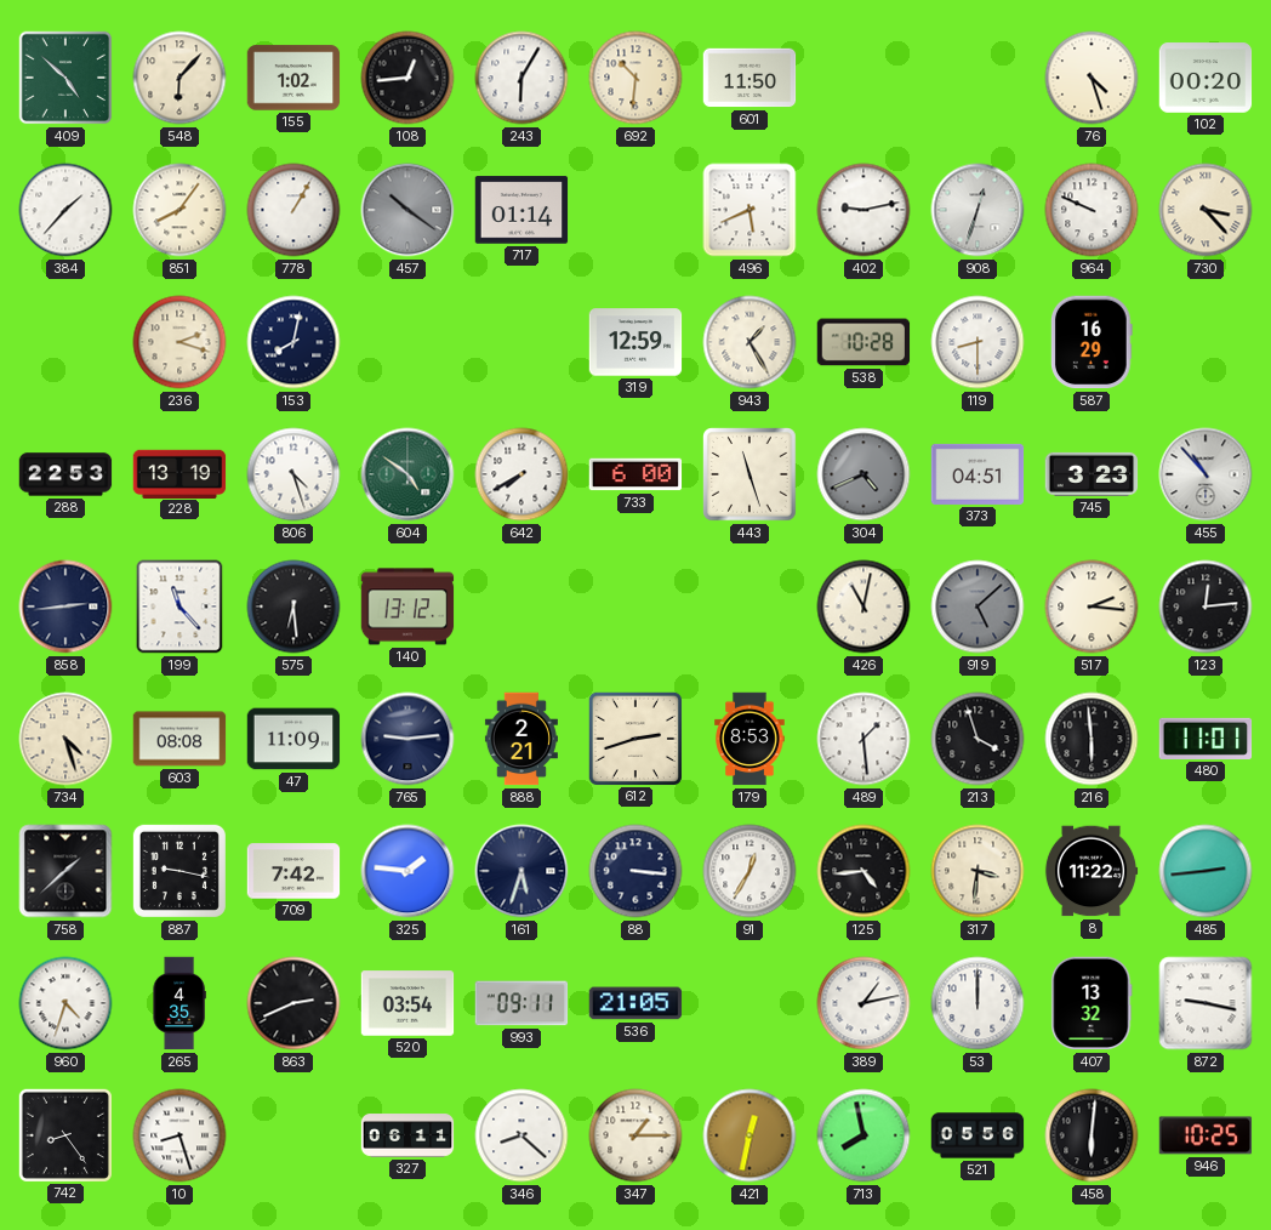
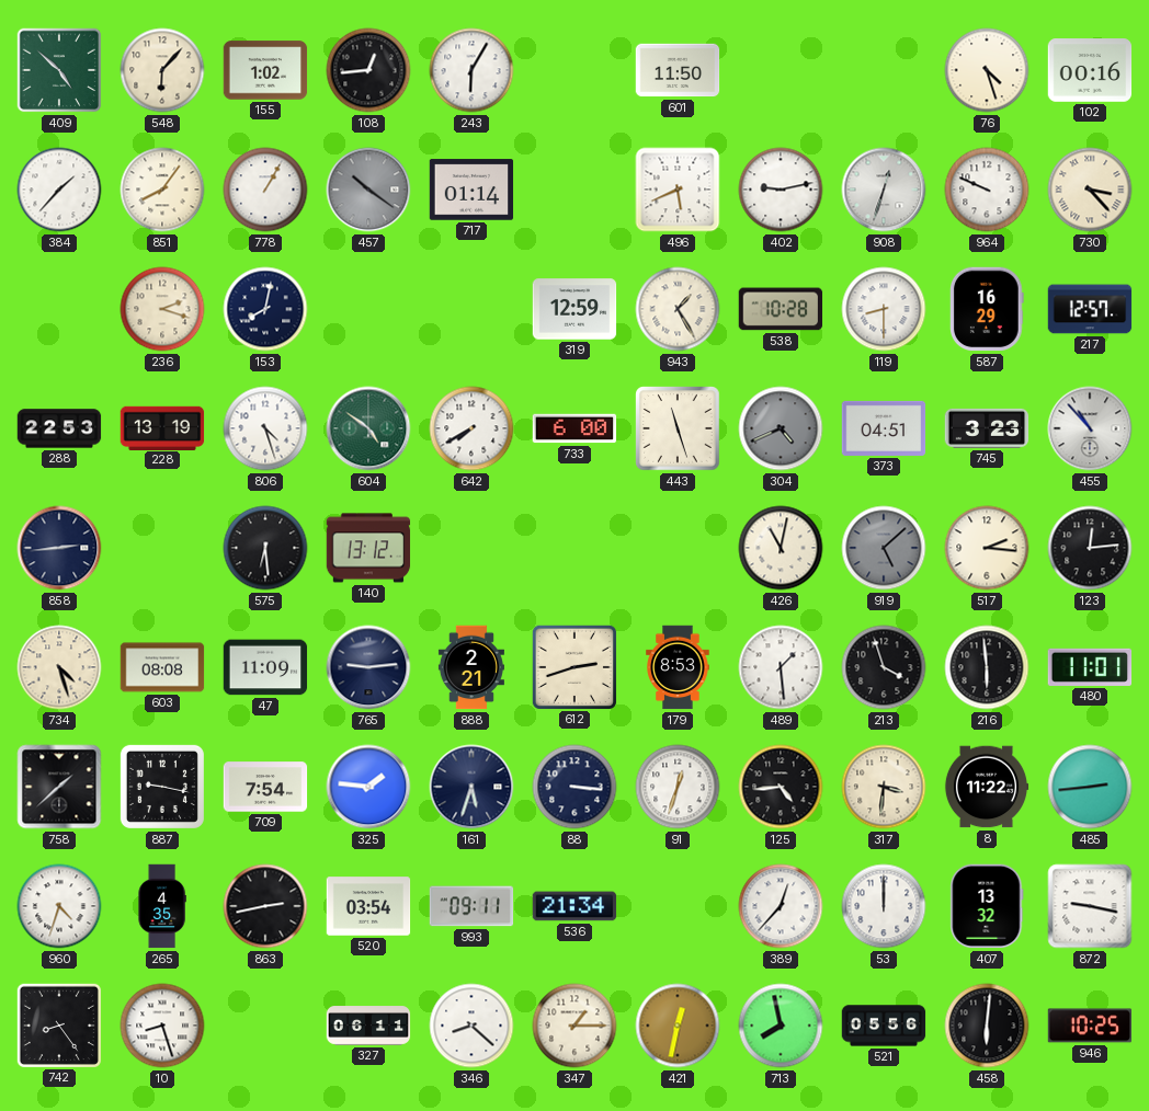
692: 10:31 -> none
102: 00:20 -> 00:16
217: none -> 12:57
199: 11:23 -> none
709: 7:42 -> 7:54
91: 12:35 -> 12:33
863: 2:41 -> 2:43
536: 21:05 -> 21:34
389: 1:13 -> 12:37
